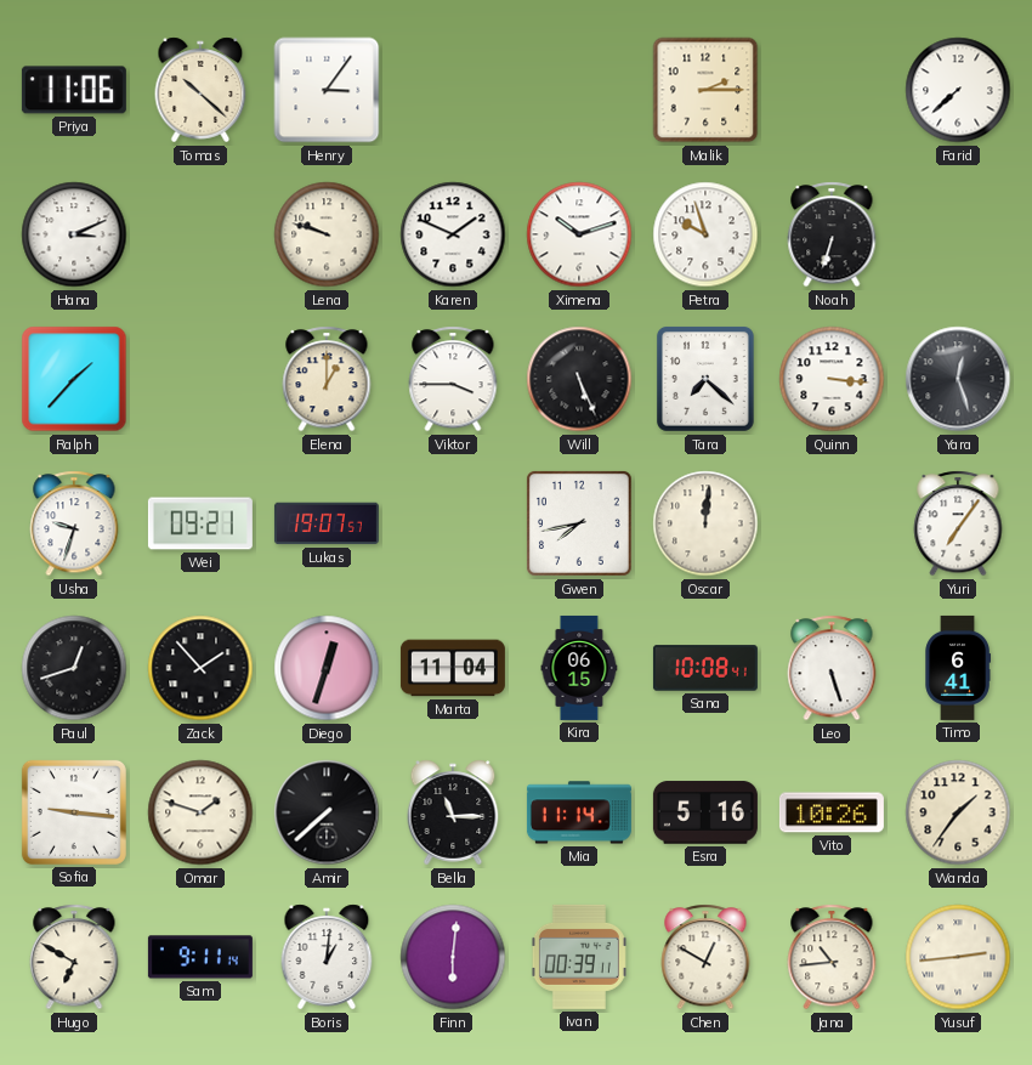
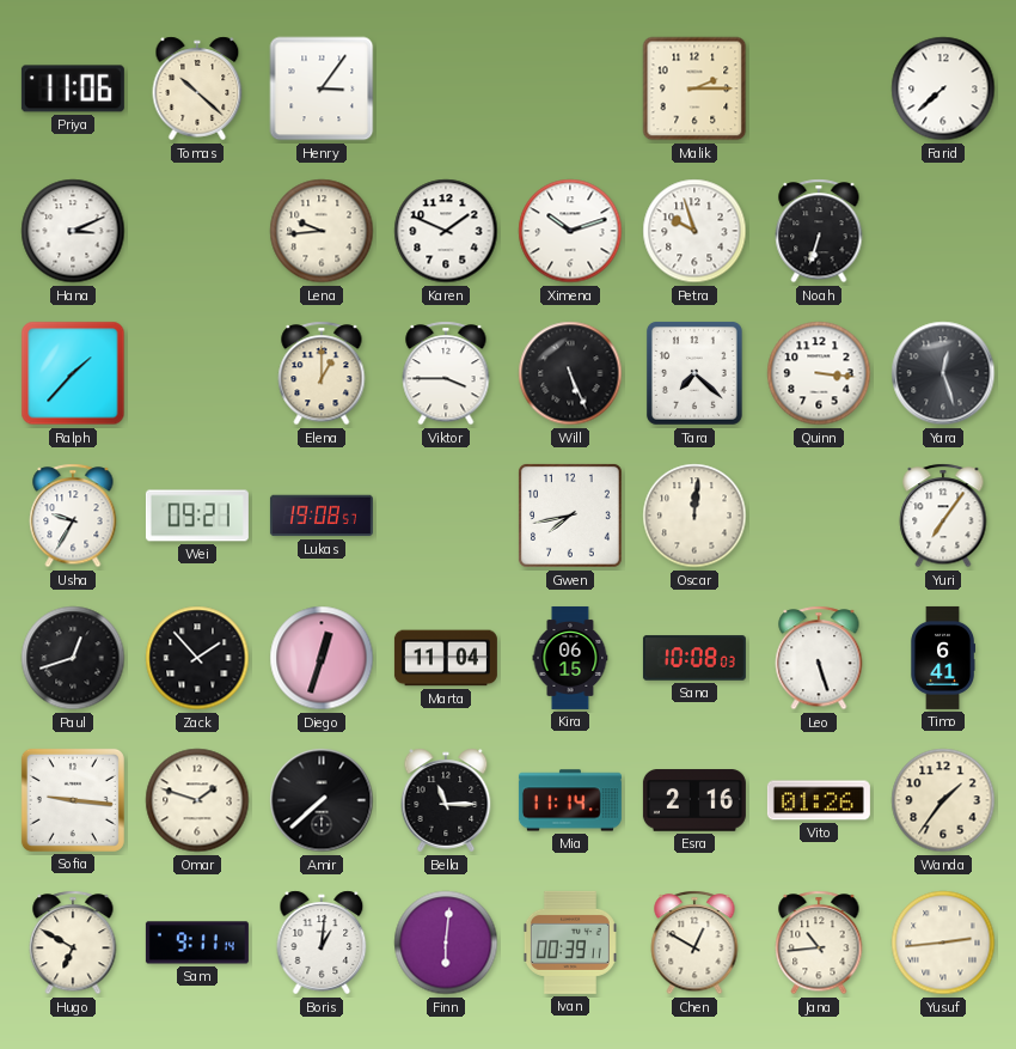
Lena: 9:48 -> 9:44
Usha: 9:33 -> 9:35
Lukas: 19:07 -> 19:08
Sana: 10:08:41 -> 10:08:03
Esra: 5:16 -> 2:16
Vito: 10:26 -> 01:26
